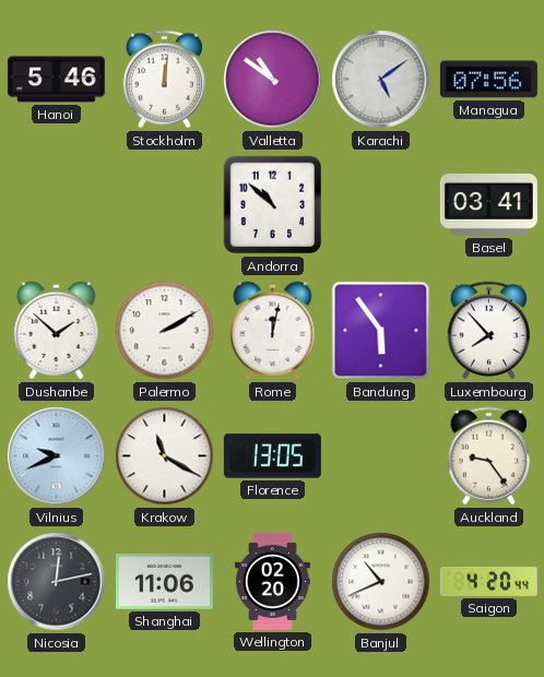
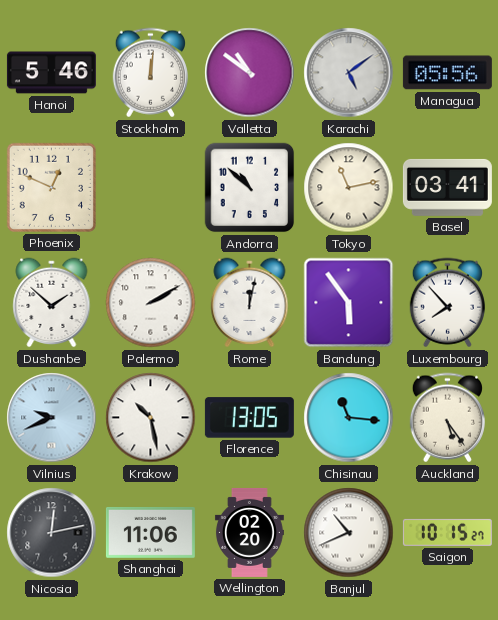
Managua: 07:56 -> 05:56
Phoenix: none -> 12:49
Tokyo: none -> 11:13
Krakow: 11:20 -> 10:28
Chisinau: none -> 11:16
Auckland: 9:24 -> 5:24
Saigon: 4:20 -> 10:15
